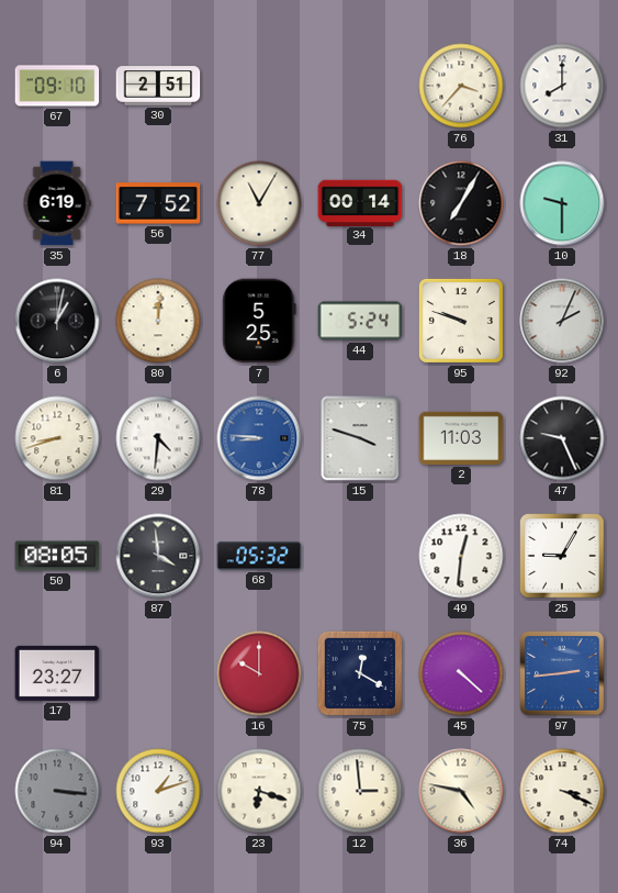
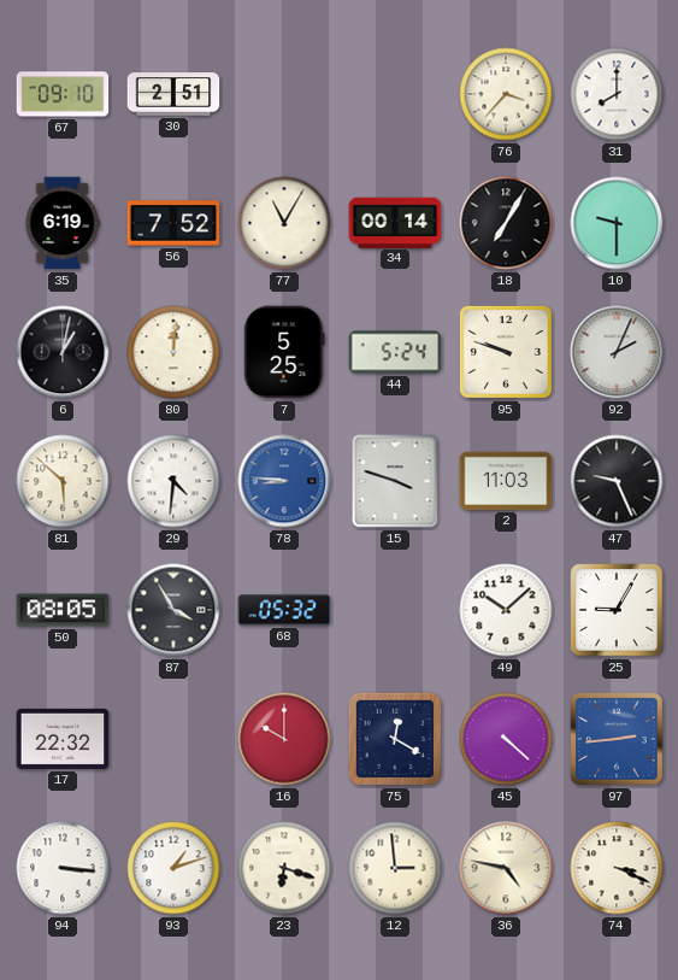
81: 8:42 -> 5:52
87: 3:59 -> 3:55
49: 12:31 -> 10:08
17: 23:27 -> 22:32
94 dial: grey -> white
